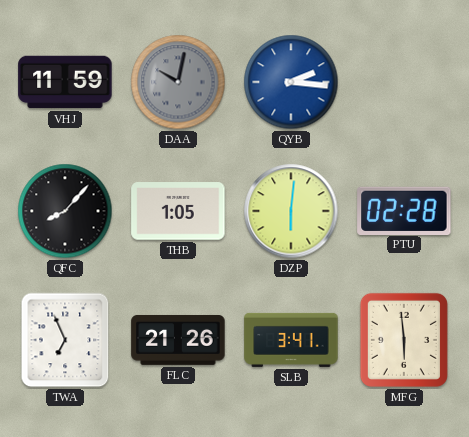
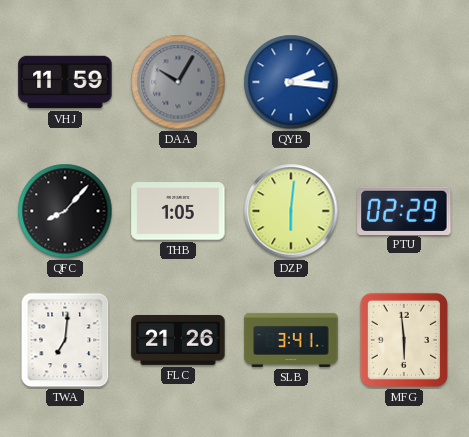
DAA: 10:02 -> 10:05
PTU: 02:28 -> 02:29
TWA: 6:56 -> 7:01
